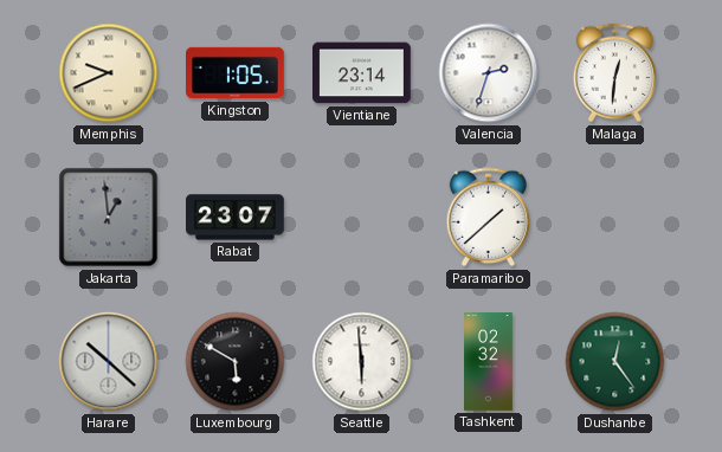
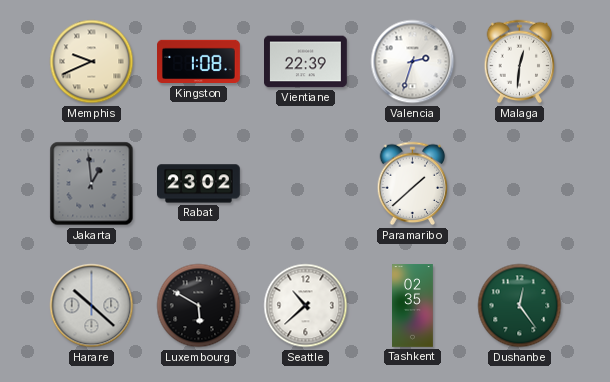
Kingston: 1:05 -> 1:08
Vientiane: 23:14 -> 22:39
Rabat: 23:07 -> 23:02
Seattle: 5:59 -> 10:38
Tashkent: 02:32 -> 02:35
